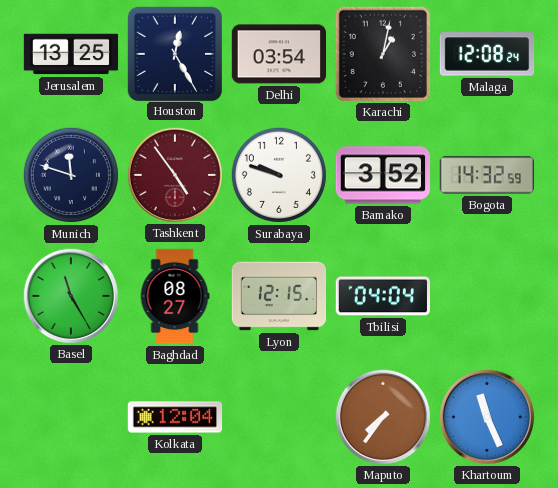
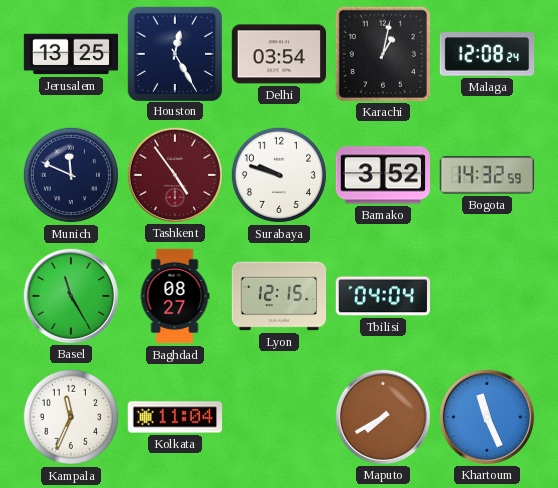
Munich: 11:48 -> 11:49
Kampala: none -> 11:34
Kolkata: 12:04 -> 11:04
Maputo: 7:36 -> 7:40
